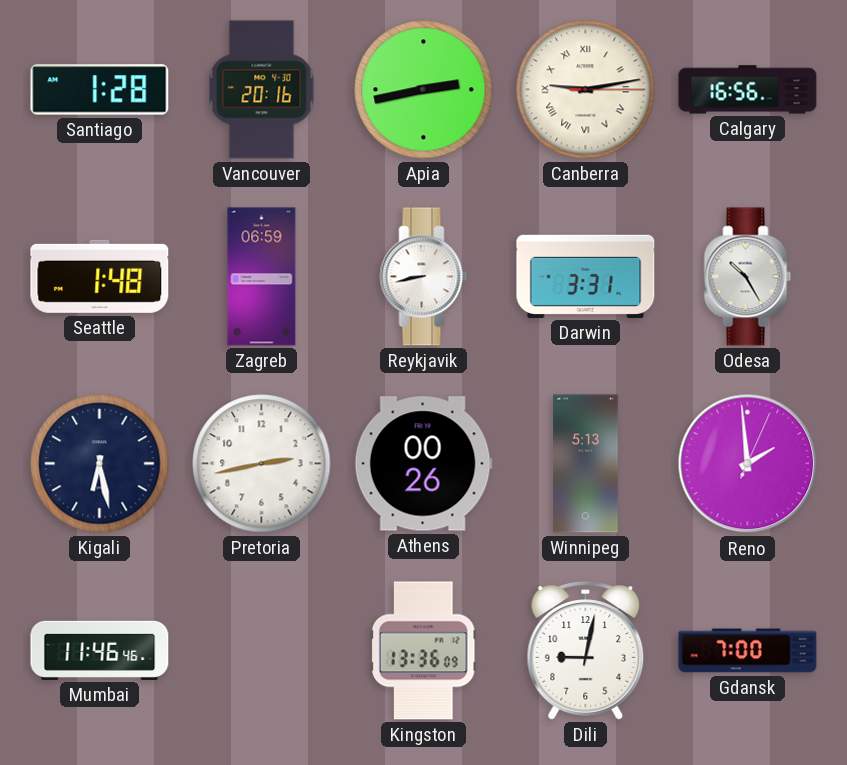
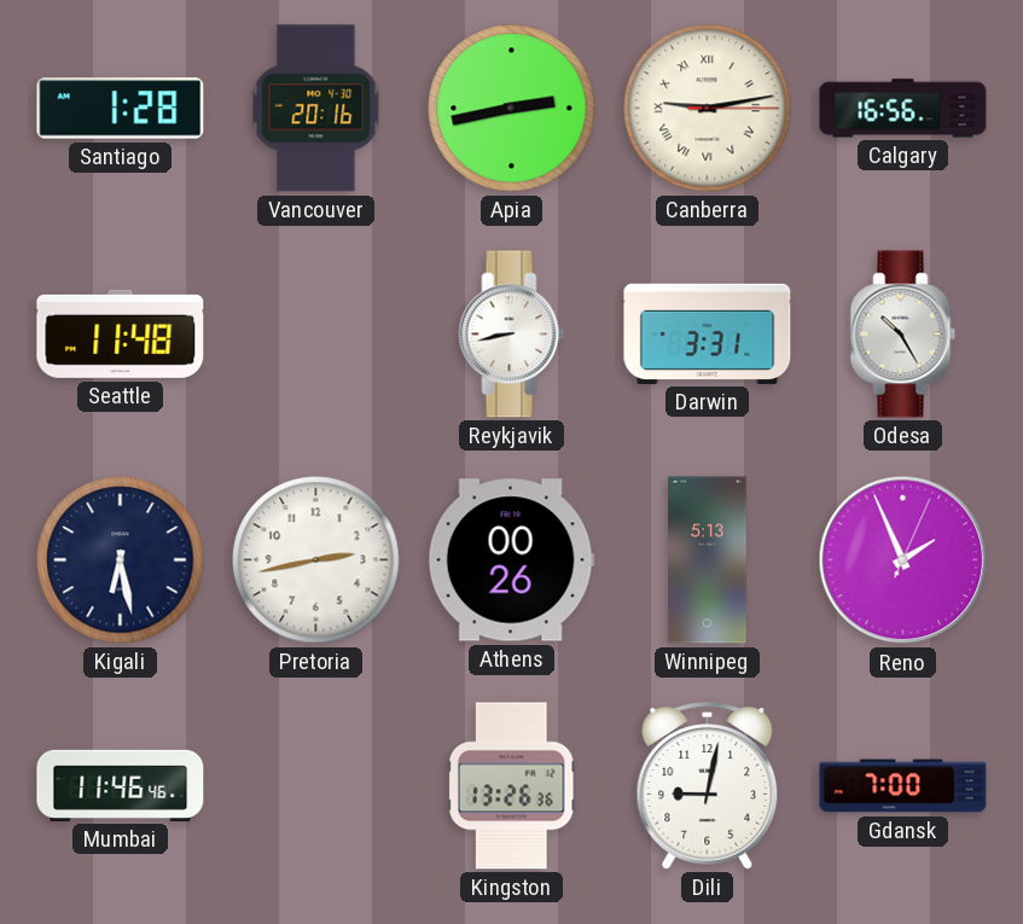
Seattle: 1:48 -> 11:48
Zagreb: 06:59 -> none
Reno: 1:59 -> 1:56
Kingston: 13:36 -> 13:26
